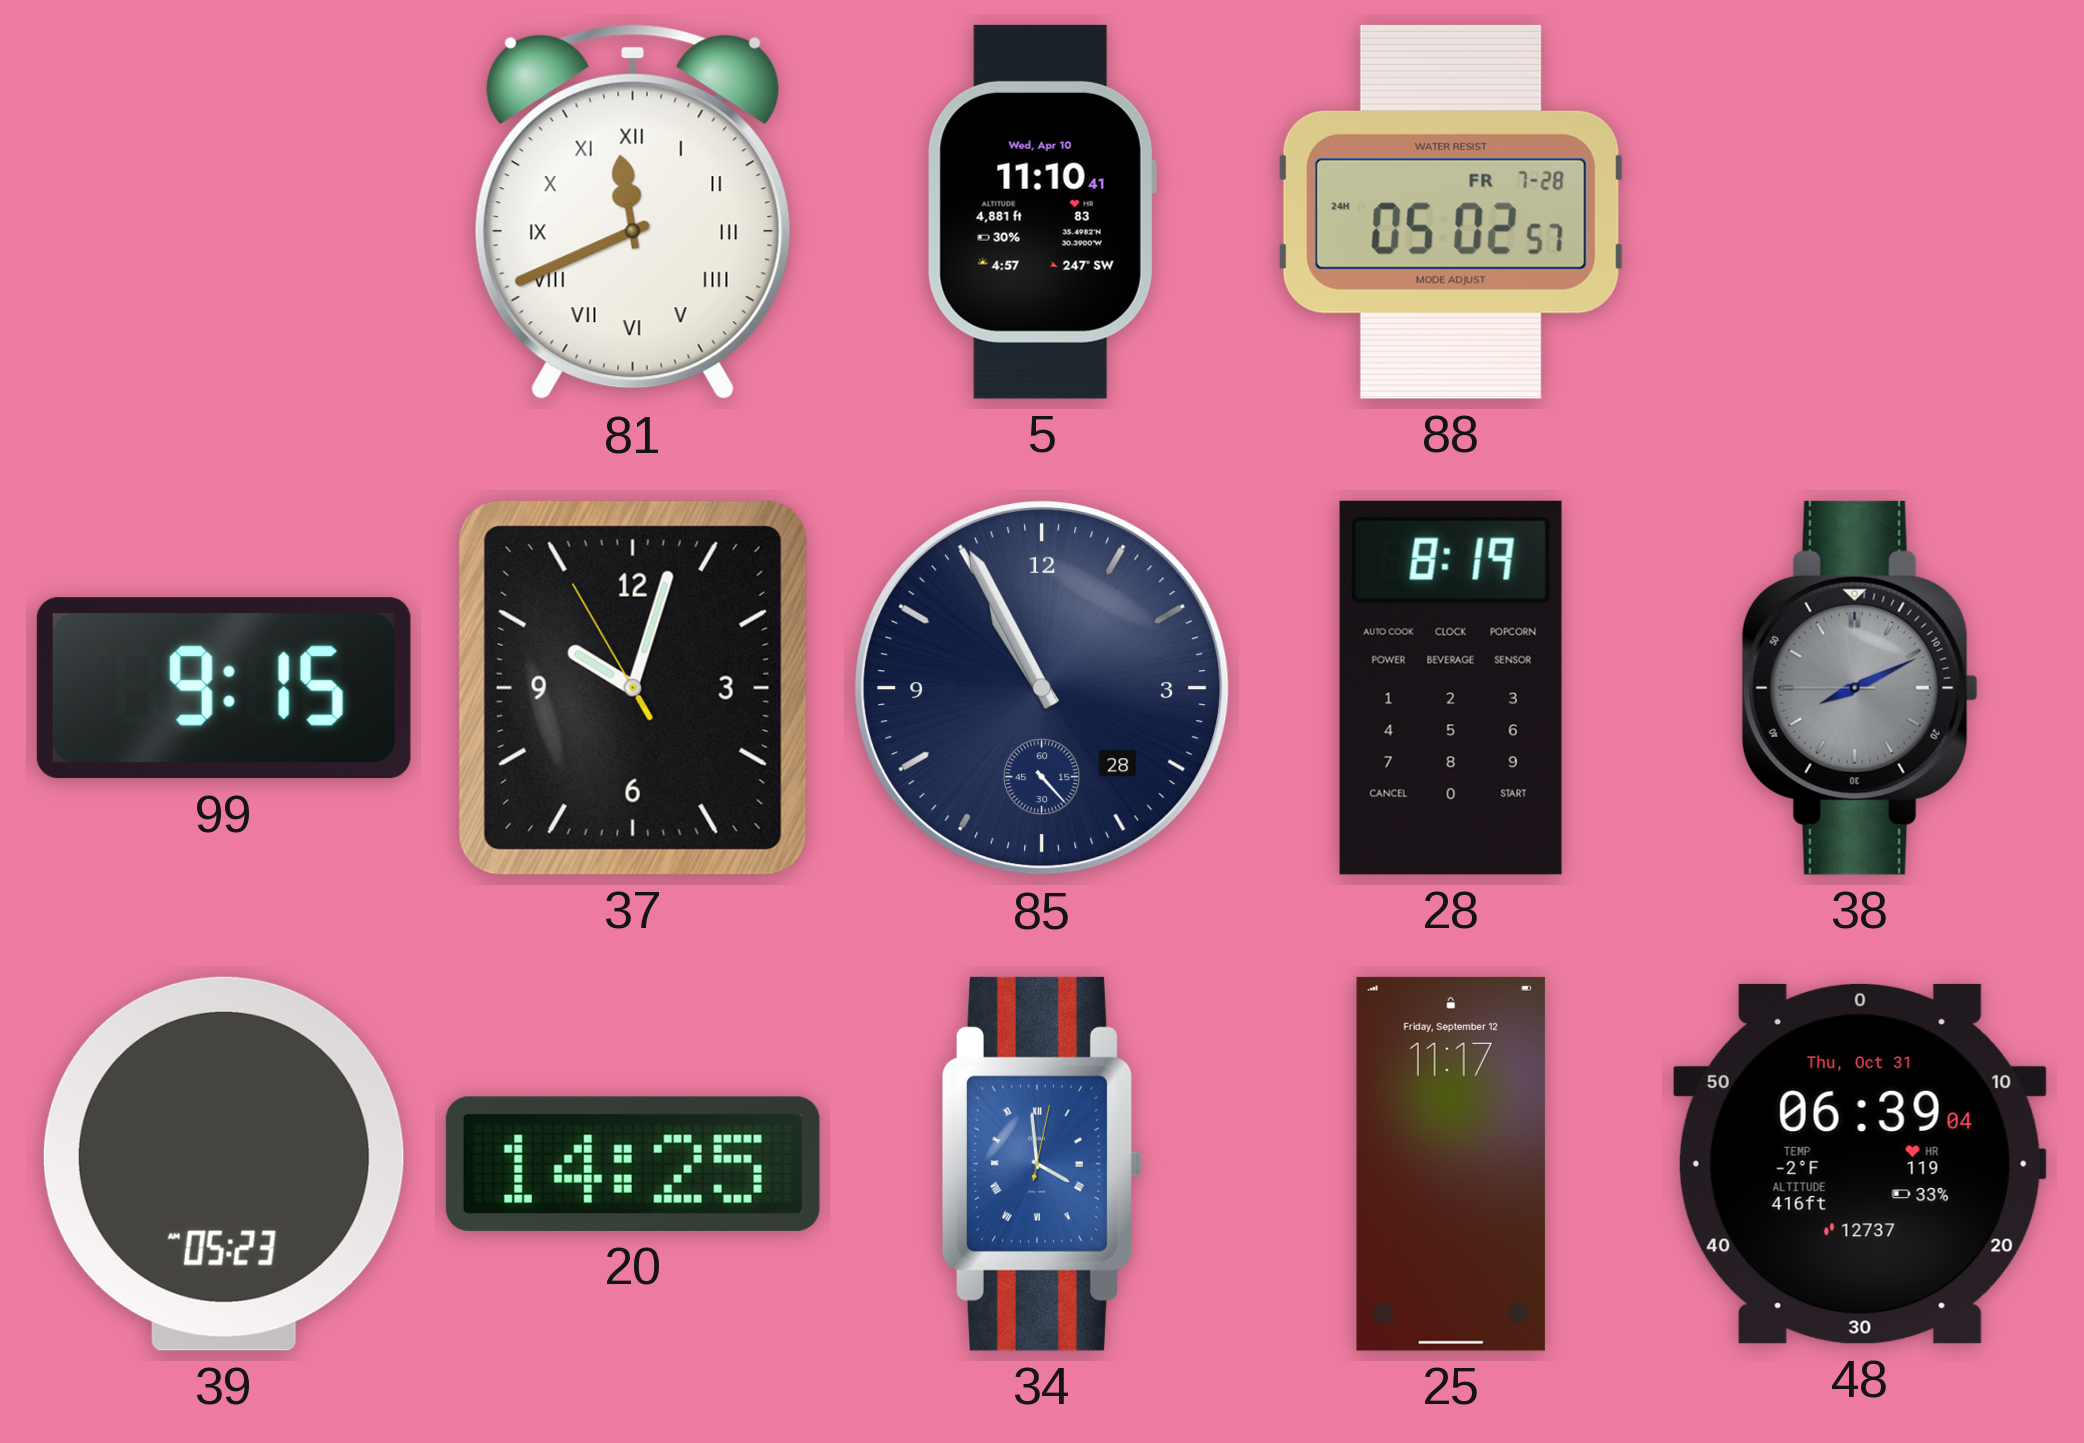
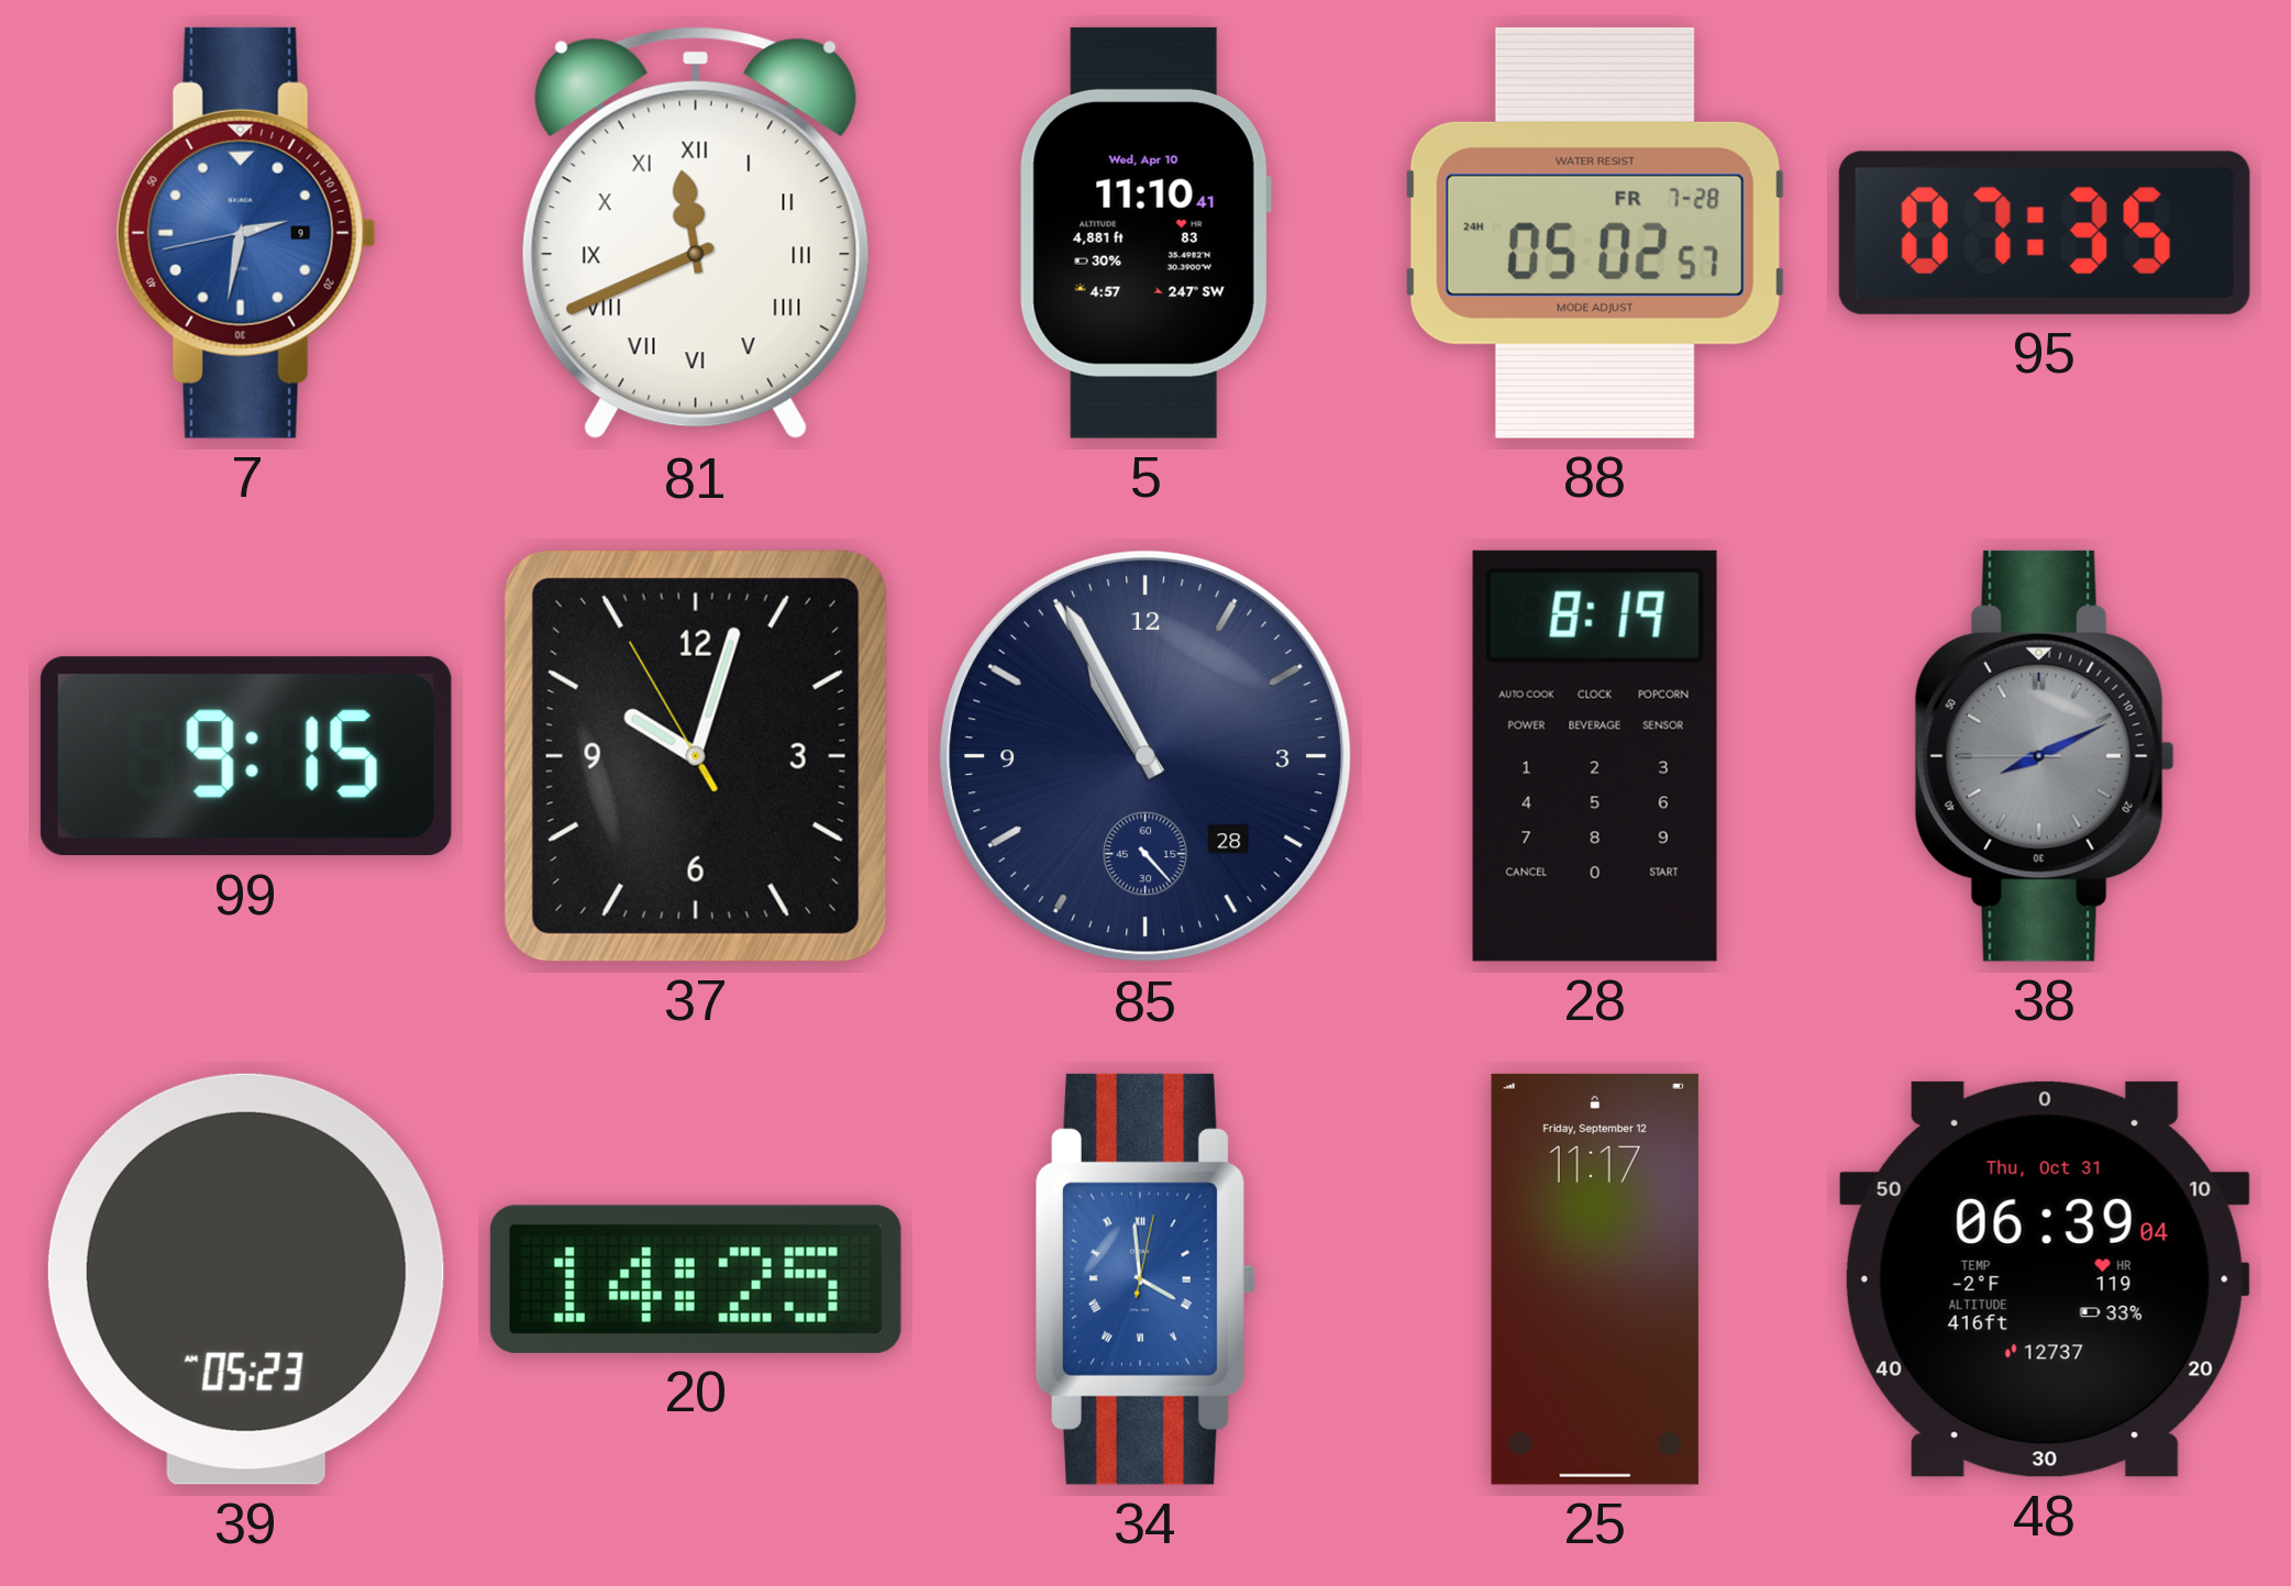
7: none -> 2:31
95: none -> 07:35
